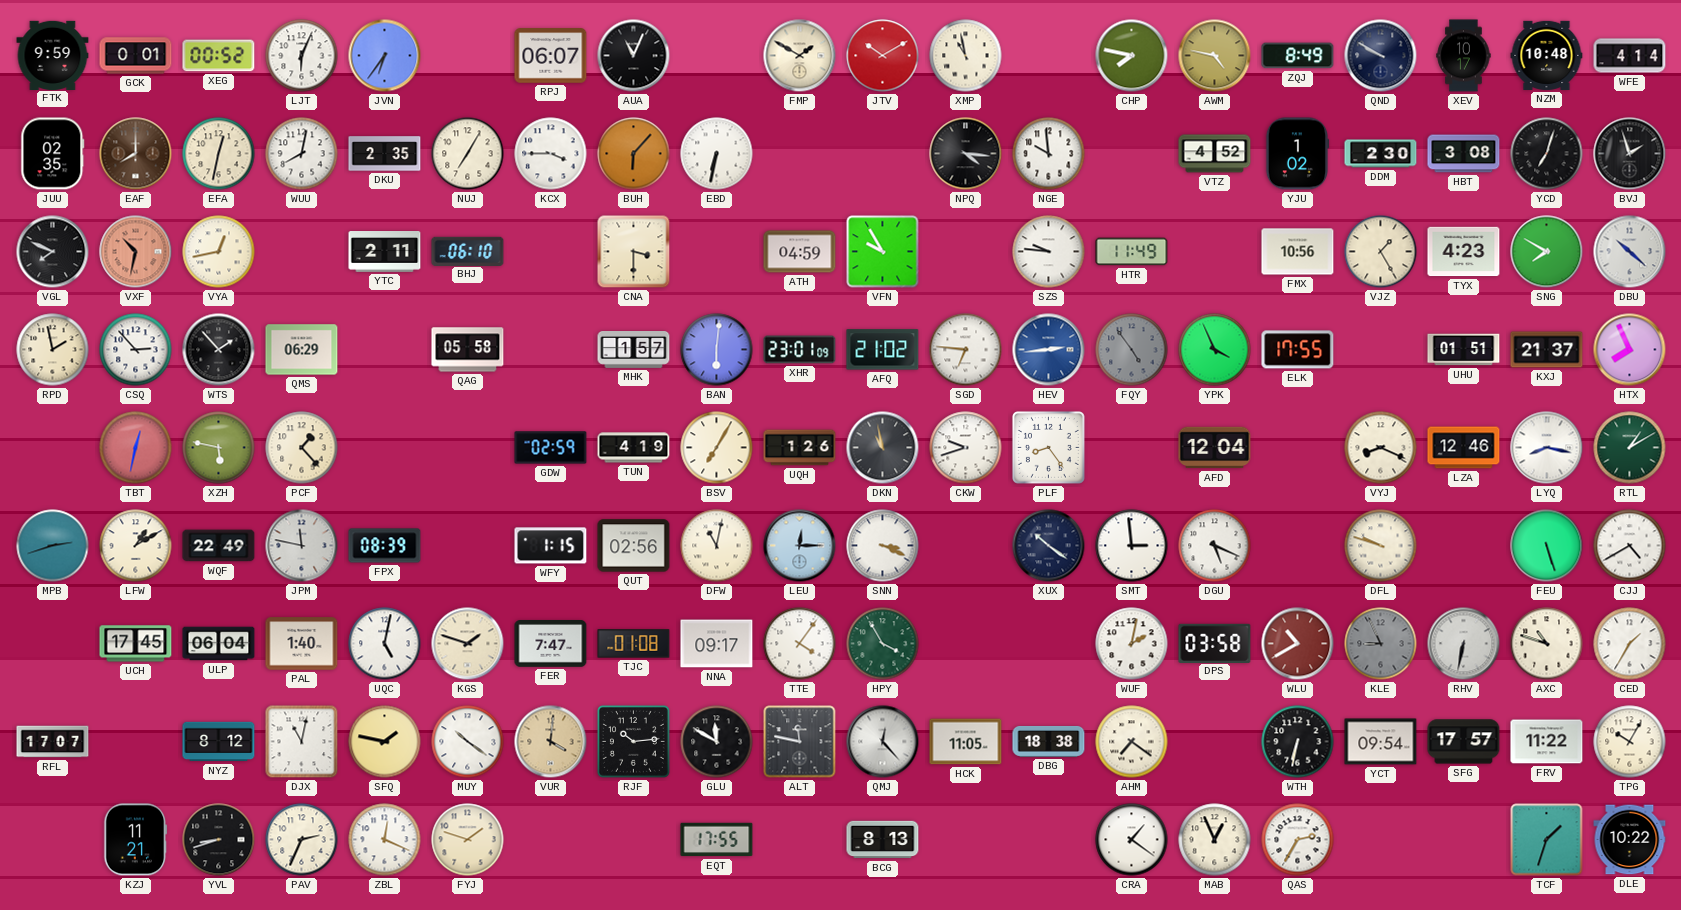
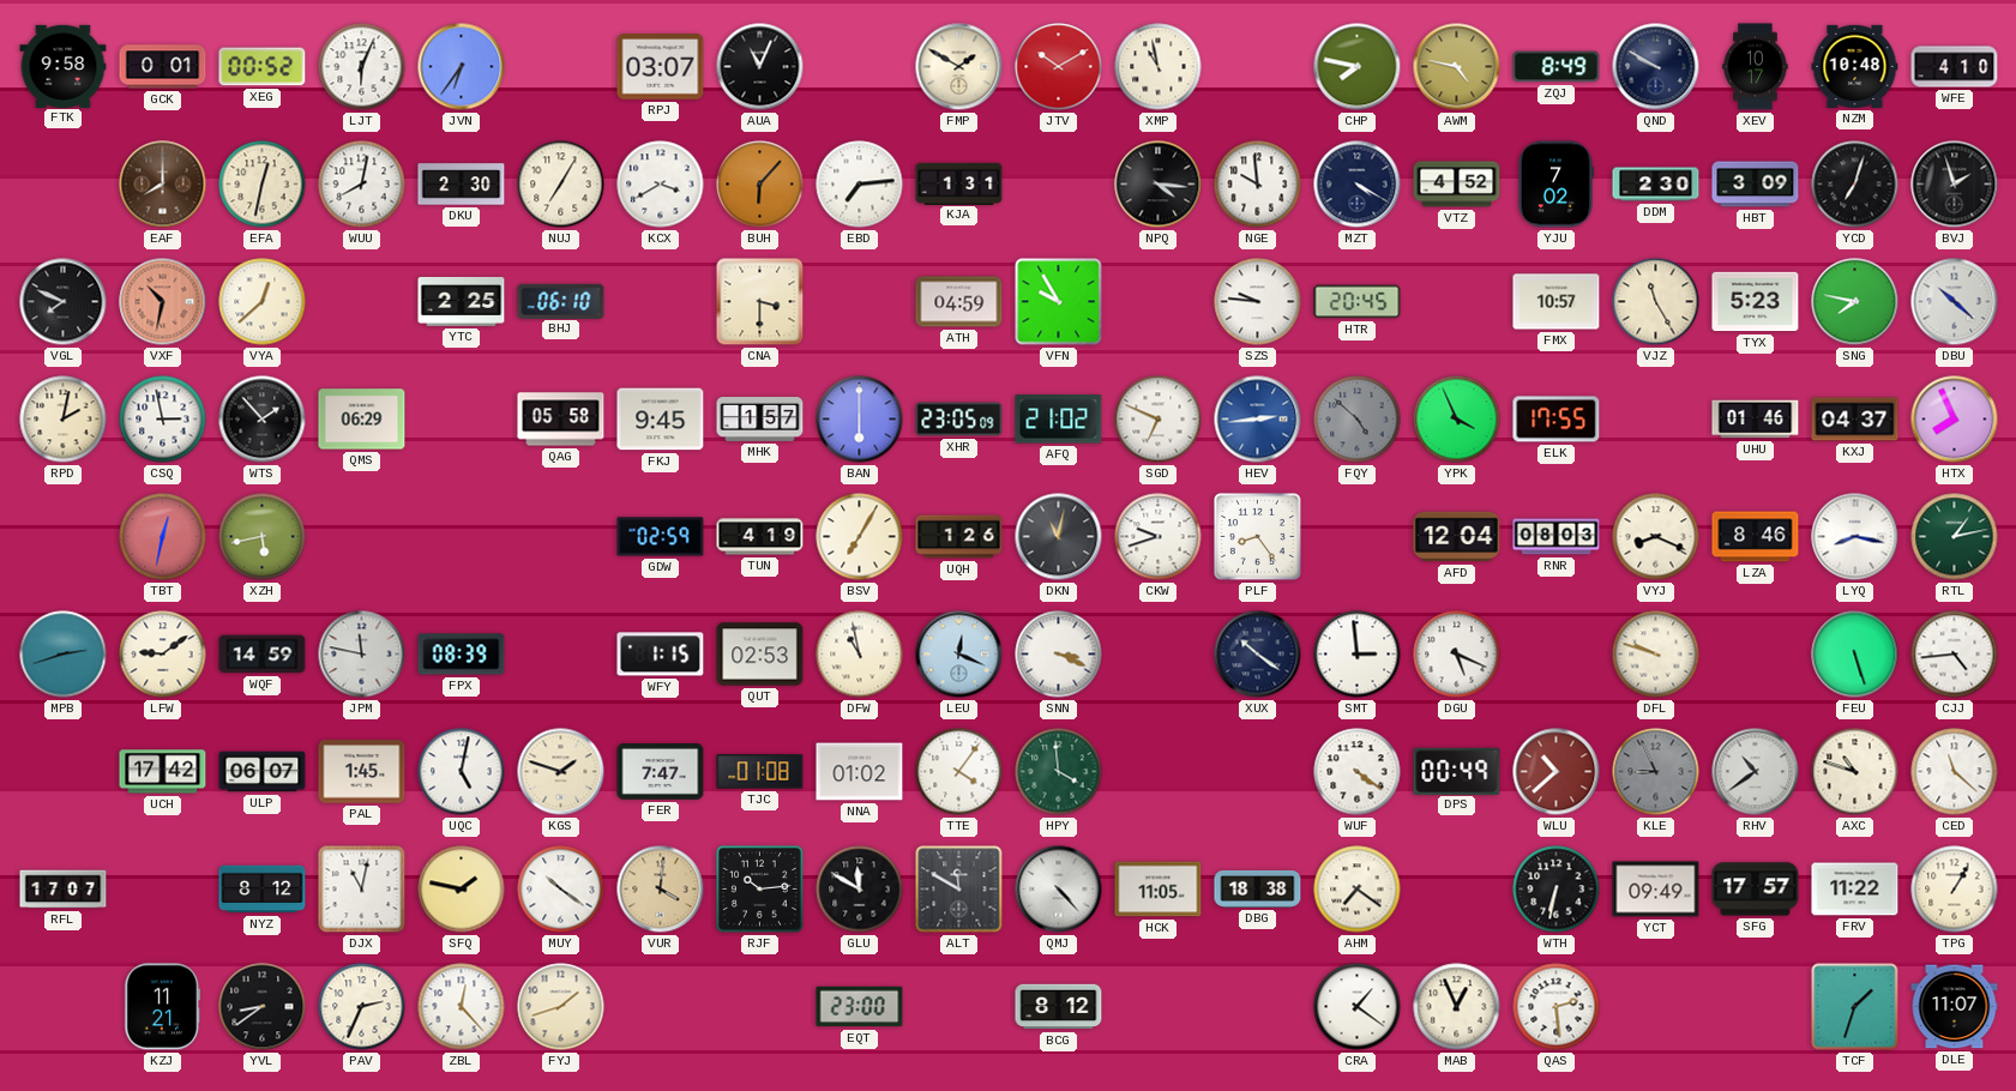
FTK: 9:59 -> 9:58
RPJ: 06:07 -> 03:07
WFE: 4:14 -> 4:10
JUU: 02:35 -> none
DKU: 2:35 -> 2:30
KCX: 3:45 -> 3:40
EBD: 6:32 -> 7:14
KJA: none -> 1:31
MZT: none -> 4:20
YJU: 1:02 -> 7:02
HBT: 3:08 -> 3:09
VYA: 12:43 -> 12:38
YTC: 2:11 -> 2:25
HTR: 11:49 -> 20:45
FMX: 10:56 -> 10:57
VJZ: 1:25 -> 11:25
TYX: 4:23 -> 5:23
SNG: 7:50 -> 7:47
RPD: 1:58 -> 2:02
CSQ: 2:53 -> 2:58
FKJ: none -> 9:45
BAN: 6:01 -> 6:00
XHR: 23:01 -> 23:05
SGD: 6:46 -> 6:49
FQY: 4:54 -> 4:52
UHU: 01:51 -> 01:46
KXJ: 21:37 -> 04:37
XZH: 5:47 -> 5:43
PCF: 1:23 -> none
DKN: 10:58 -> 11:02
RNR: none -> 08:03
LZA: 12:46 -> 8:46
RTL: 1:10 -> 1:13
LFW: 1:10 -> 9:09
WQF: 22:49 -> 14:59
QUT: 02:56 -> 02:53
DFW: 11:02 -> 10:58
LEU: 12:15 -> 12:19
CJJ: 4:40 -> 4:44
UCH: 17:45 -> 17:42
ULP: 06:04 -> 06:07
PAL: 1:40 -> 1:45
NNA: 09:17 -> 01:02
HPY: 3:55 -> 3:59
WUF: 2:02 -> 4:21
DPS: 03:58 -> 00:49
WLU: 10:40 -> 10:38
RHV: 6:32 -> 10:39
CED: 1:35 -> 11:22
ALT: 11:47 -> 11:50
QMJ: 12:23 -> 4:23
YCT: 09:54 -> 09:49
TPG: 10:05 -> 1:05
YVL: 8:42 -> 8:39
ZBL: 12:19 -> 12:23
FYJ: 1:48 -> 1:42
EQT: 17:55 -> 23:00
BCG: 8:13 -> 8:12
QAS: 2:35 -> 2:29
DLE: 10:22 -> 11:07
